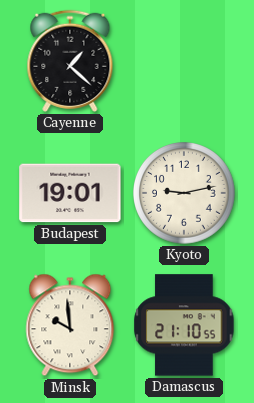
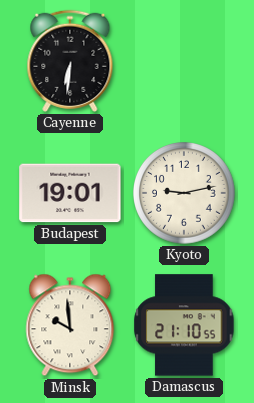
Cayenne: 1:22 -> 6:31
